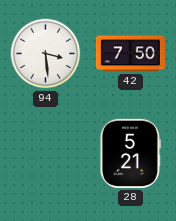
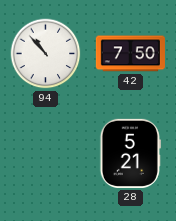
94: 3:29 -> 10:53
